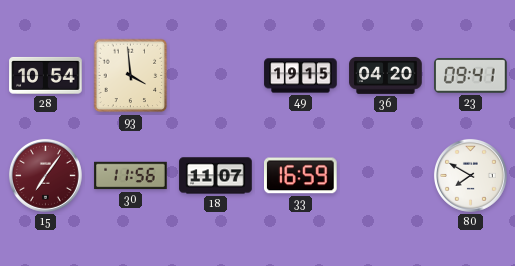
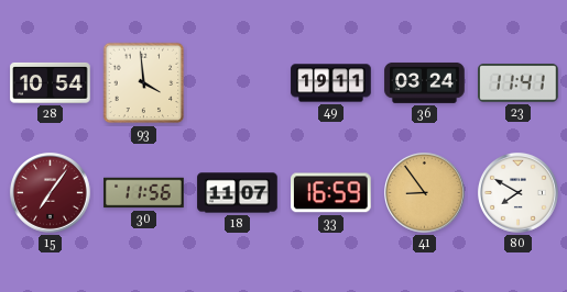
49: 19:15 -> 19:11
36: 04:20 -> 03:24
23: 09:41 -> 11:41
41: none -> 8:54
